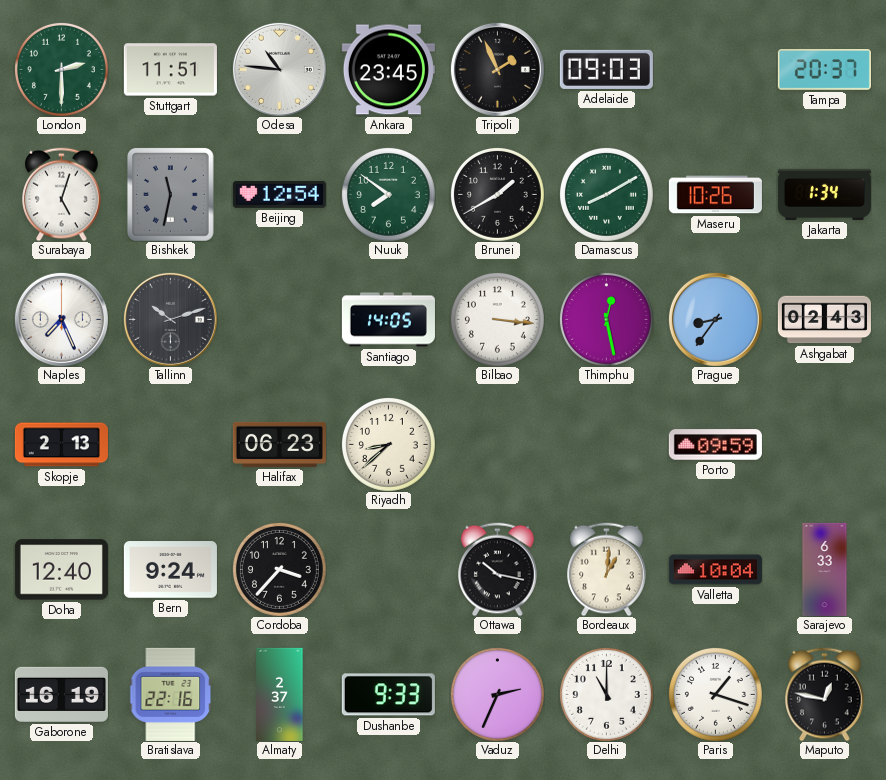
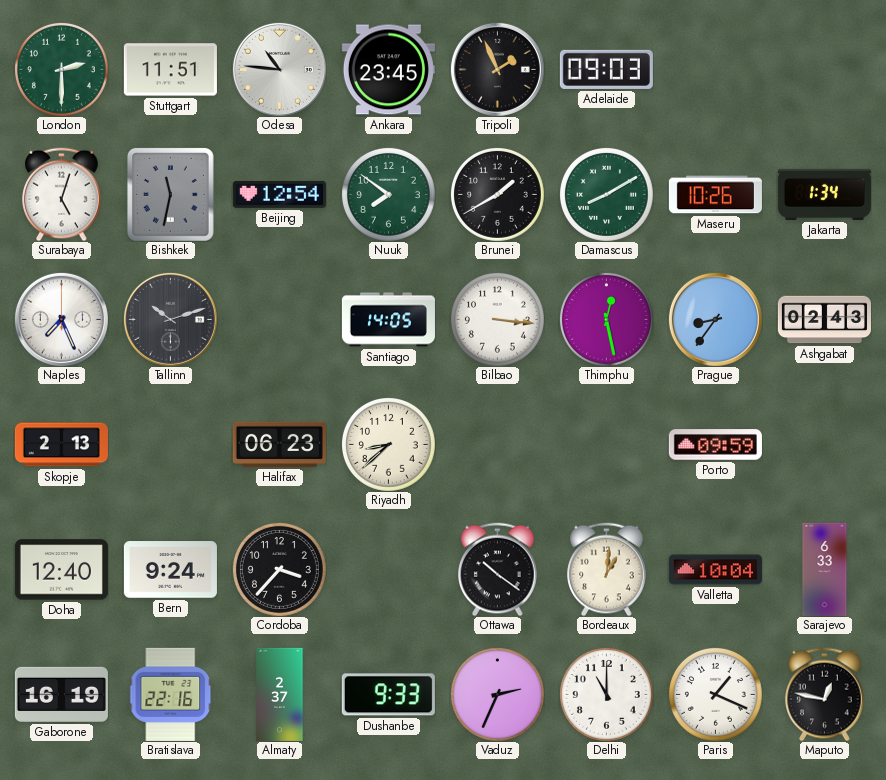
Tampa: 20:37 -> none
Ottawa: 10:17 -> 10:21
Paris: 1:18 -> 1:19
